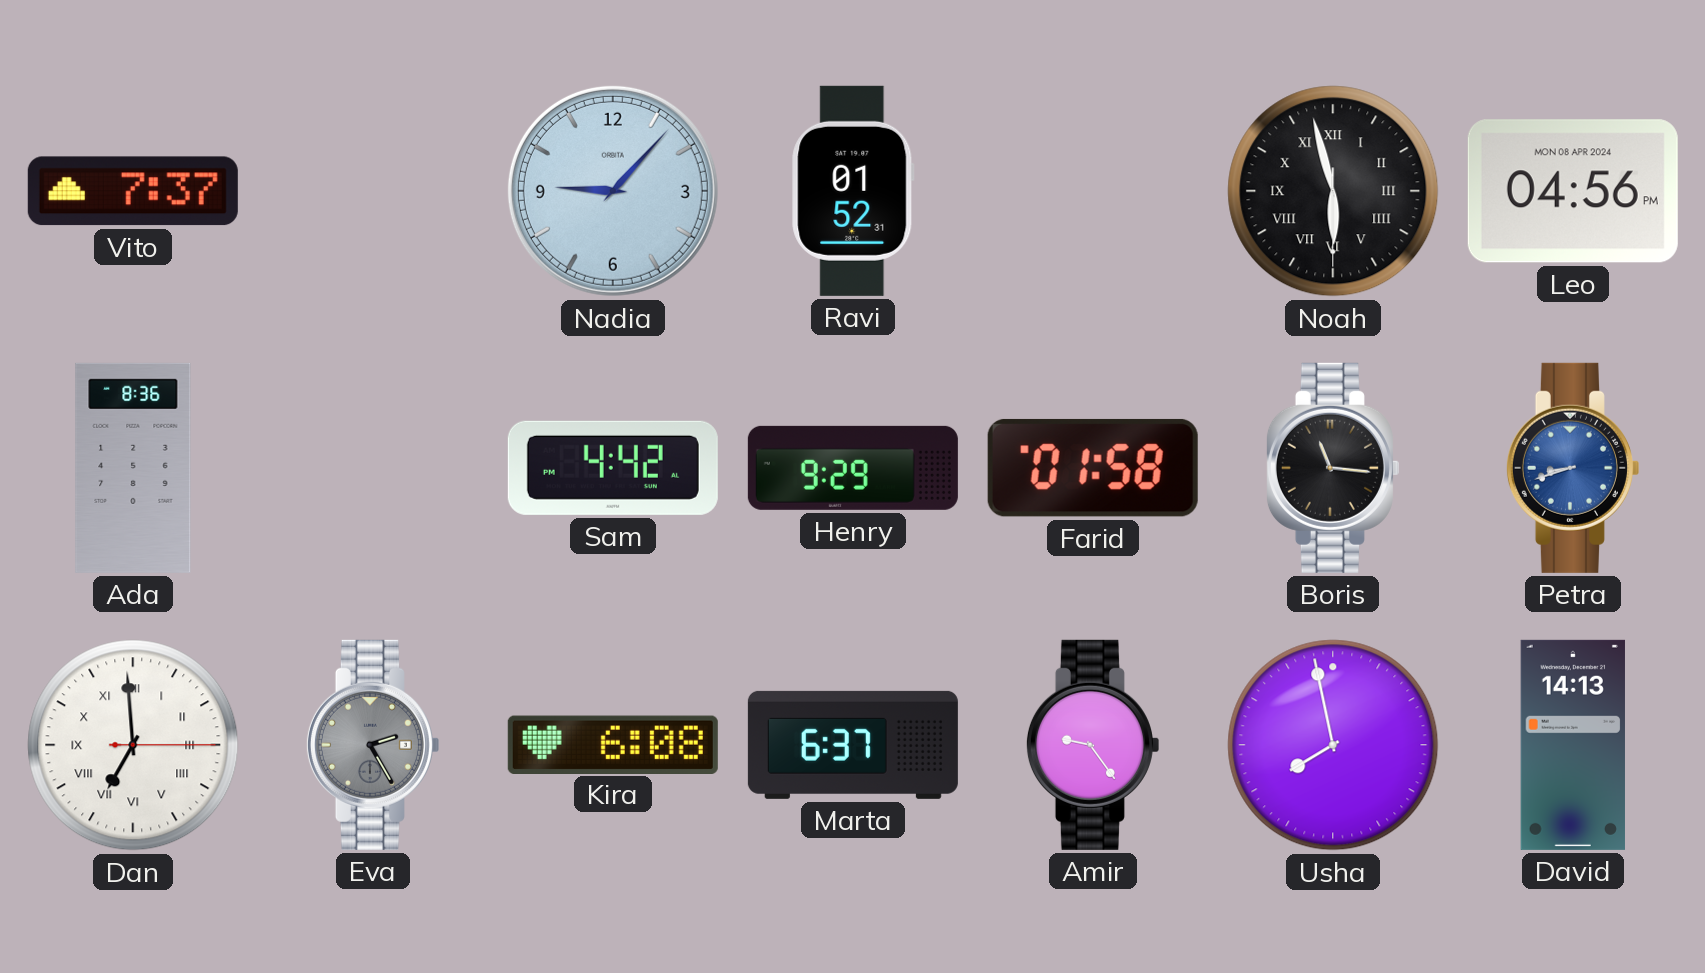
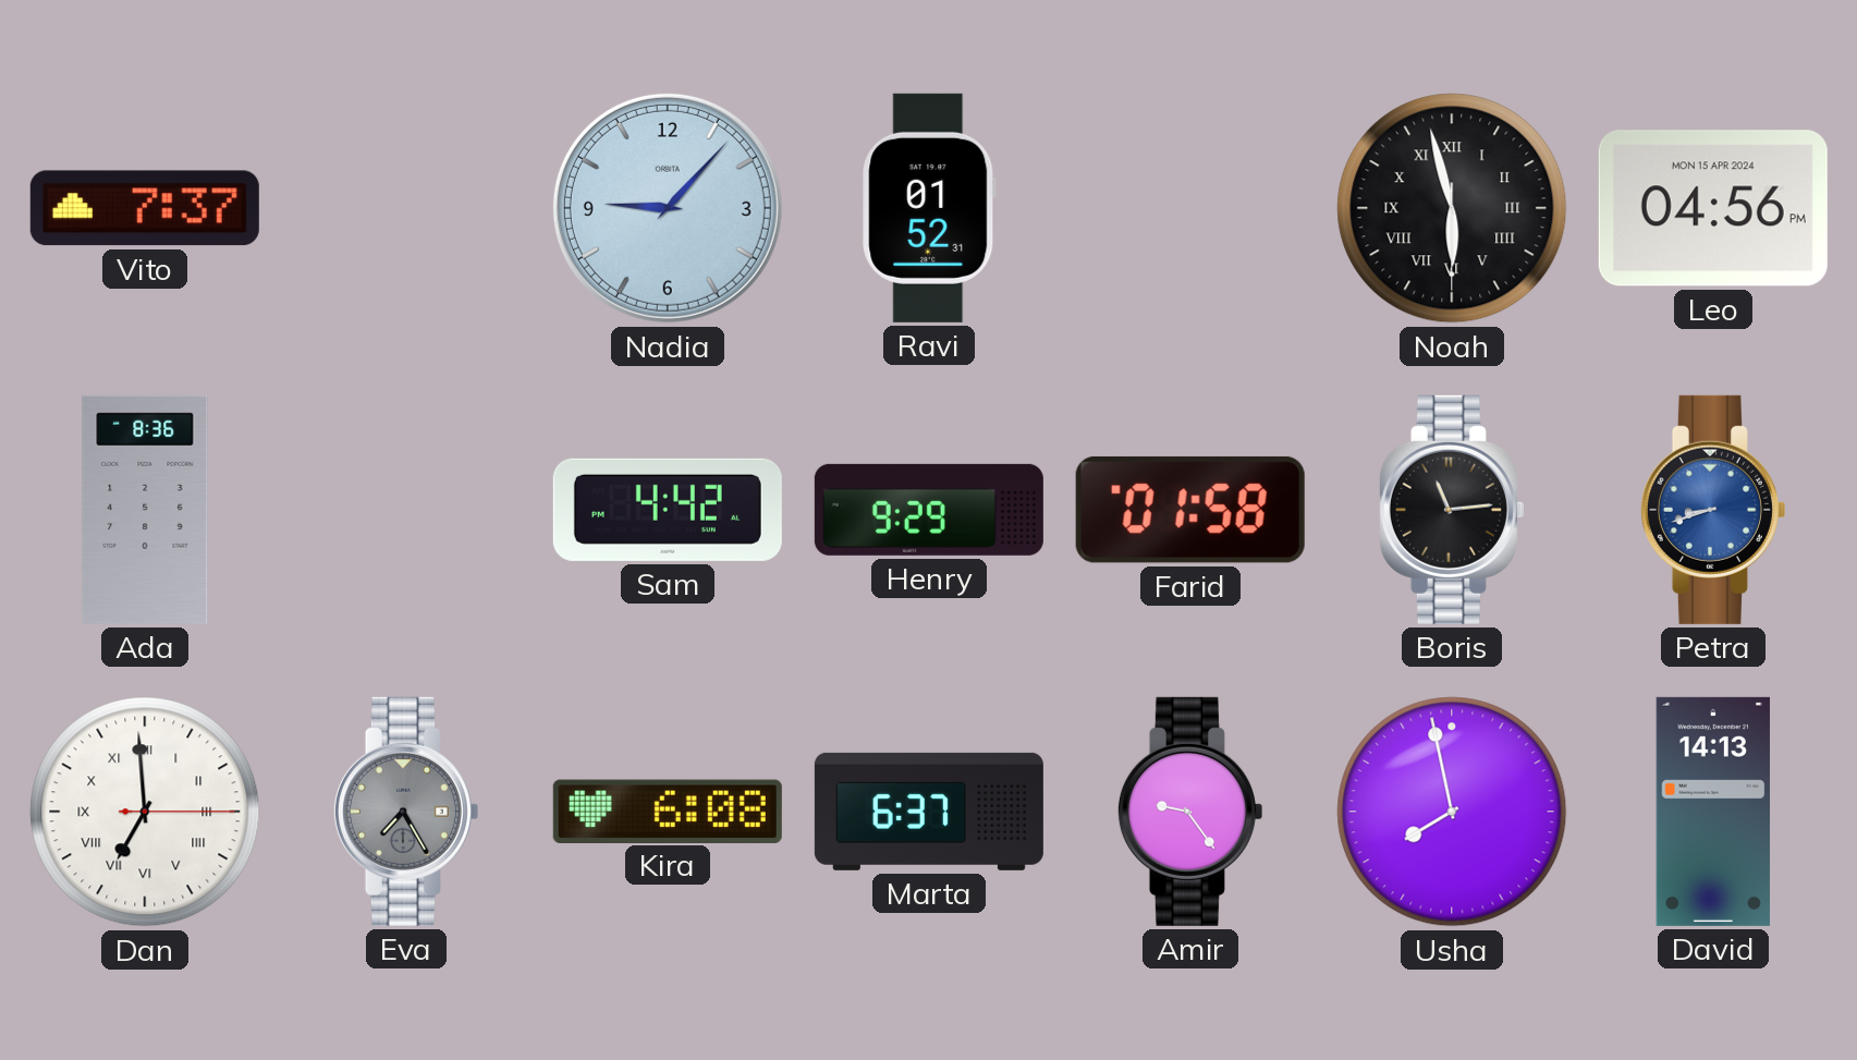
Leo date: MON 08 APR 2024 -> MON 15 APR 2024
Boris: 11:16 -> 11:14
Eva: 2:25 -> 7:25
